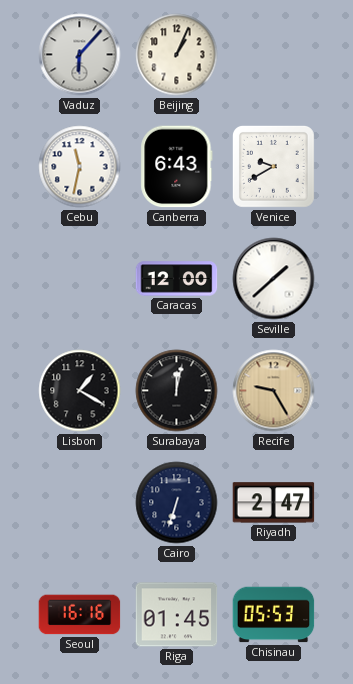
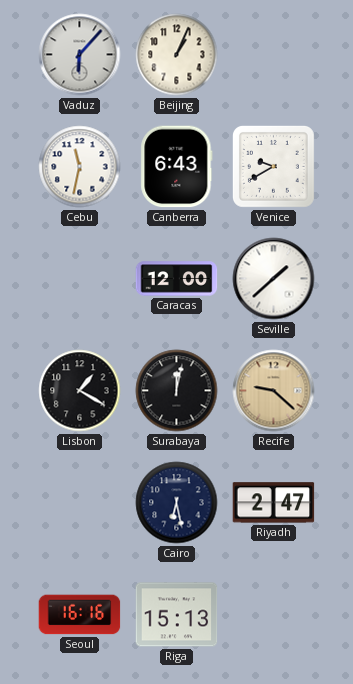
Recife: 9:25 -> 9:22
Cairo: 6:33 -> 6:28
Riga: 01:45 -> 15:13
Chisinau: 05:53 -> none
